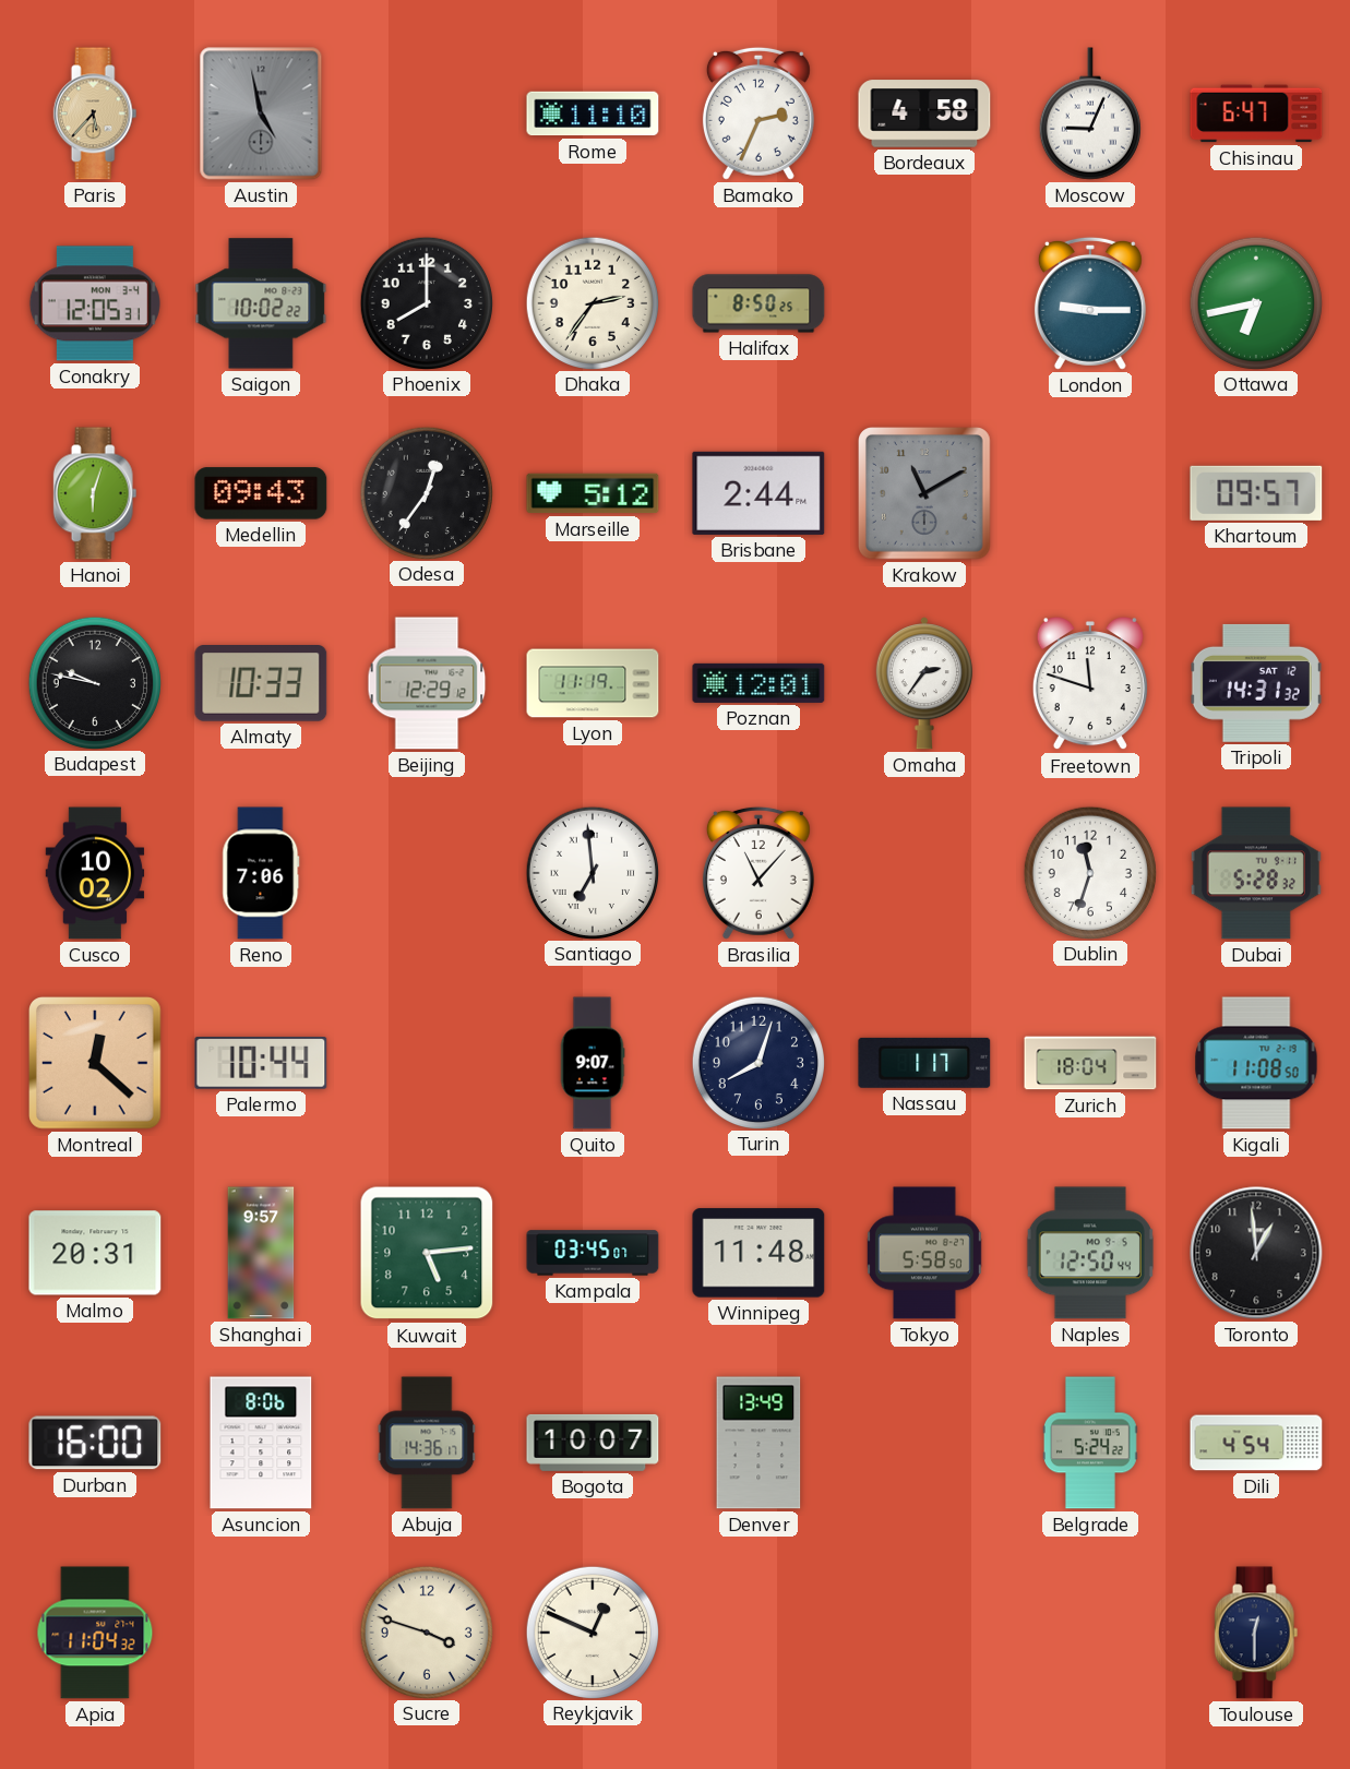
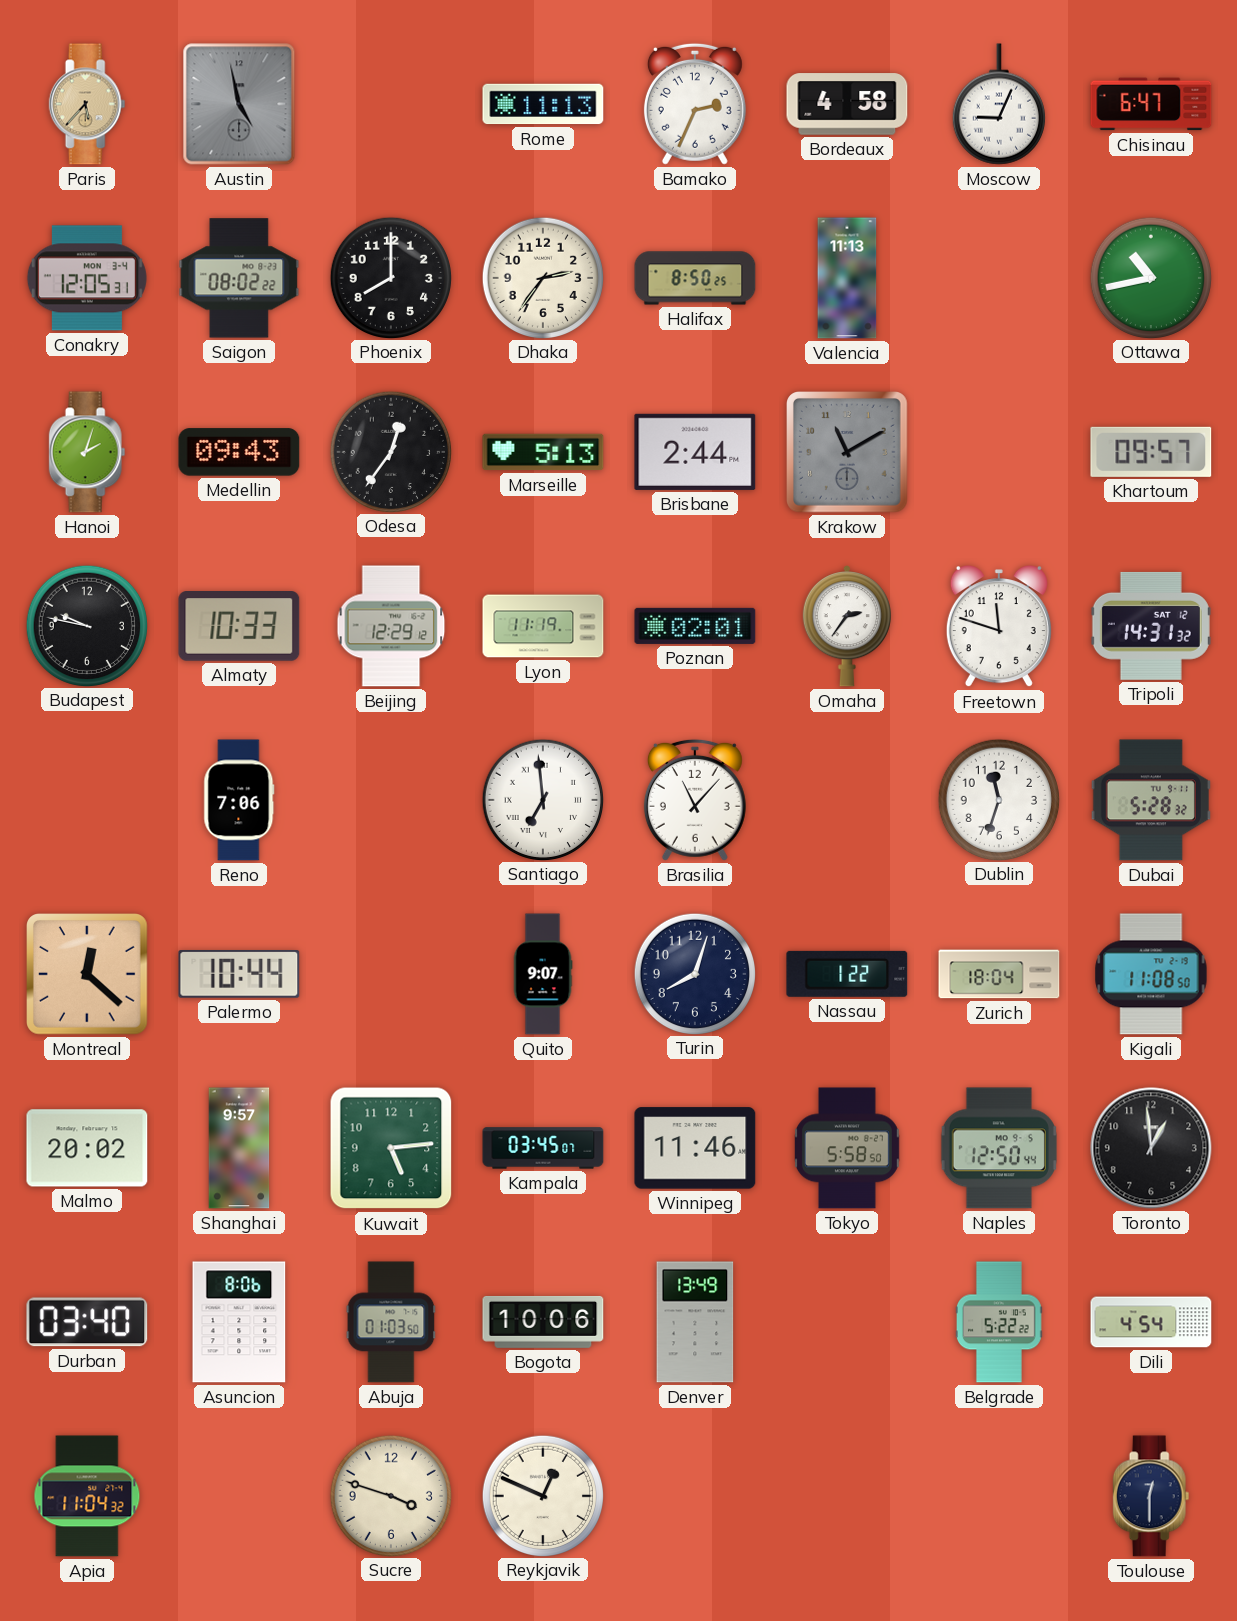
Rome: 11:10 -> 11:13
Saigon: 10:02 -> 08:02
Valencia: none -> 11:13
London: 9:15 -> none
Ottawa: 6:43 -> 10:43
Hanoi: 6:03 -> 2:03
Marseille: 5:12 -> 5:13
Poznan: 12:01 -> 02:01
Cusco: 10:02 -> none
Nassau: 1:17 -> 1:22
Malmo: 20:31 -> 20:02
Winnipeg: 11:48 -> 11:46
Durban: 16:00 -> 03:40
Abuja: 14:36 -> 01:03
Bogota: 10:07 -> 10:06
Belgrade: 5:24 -> 5:22
